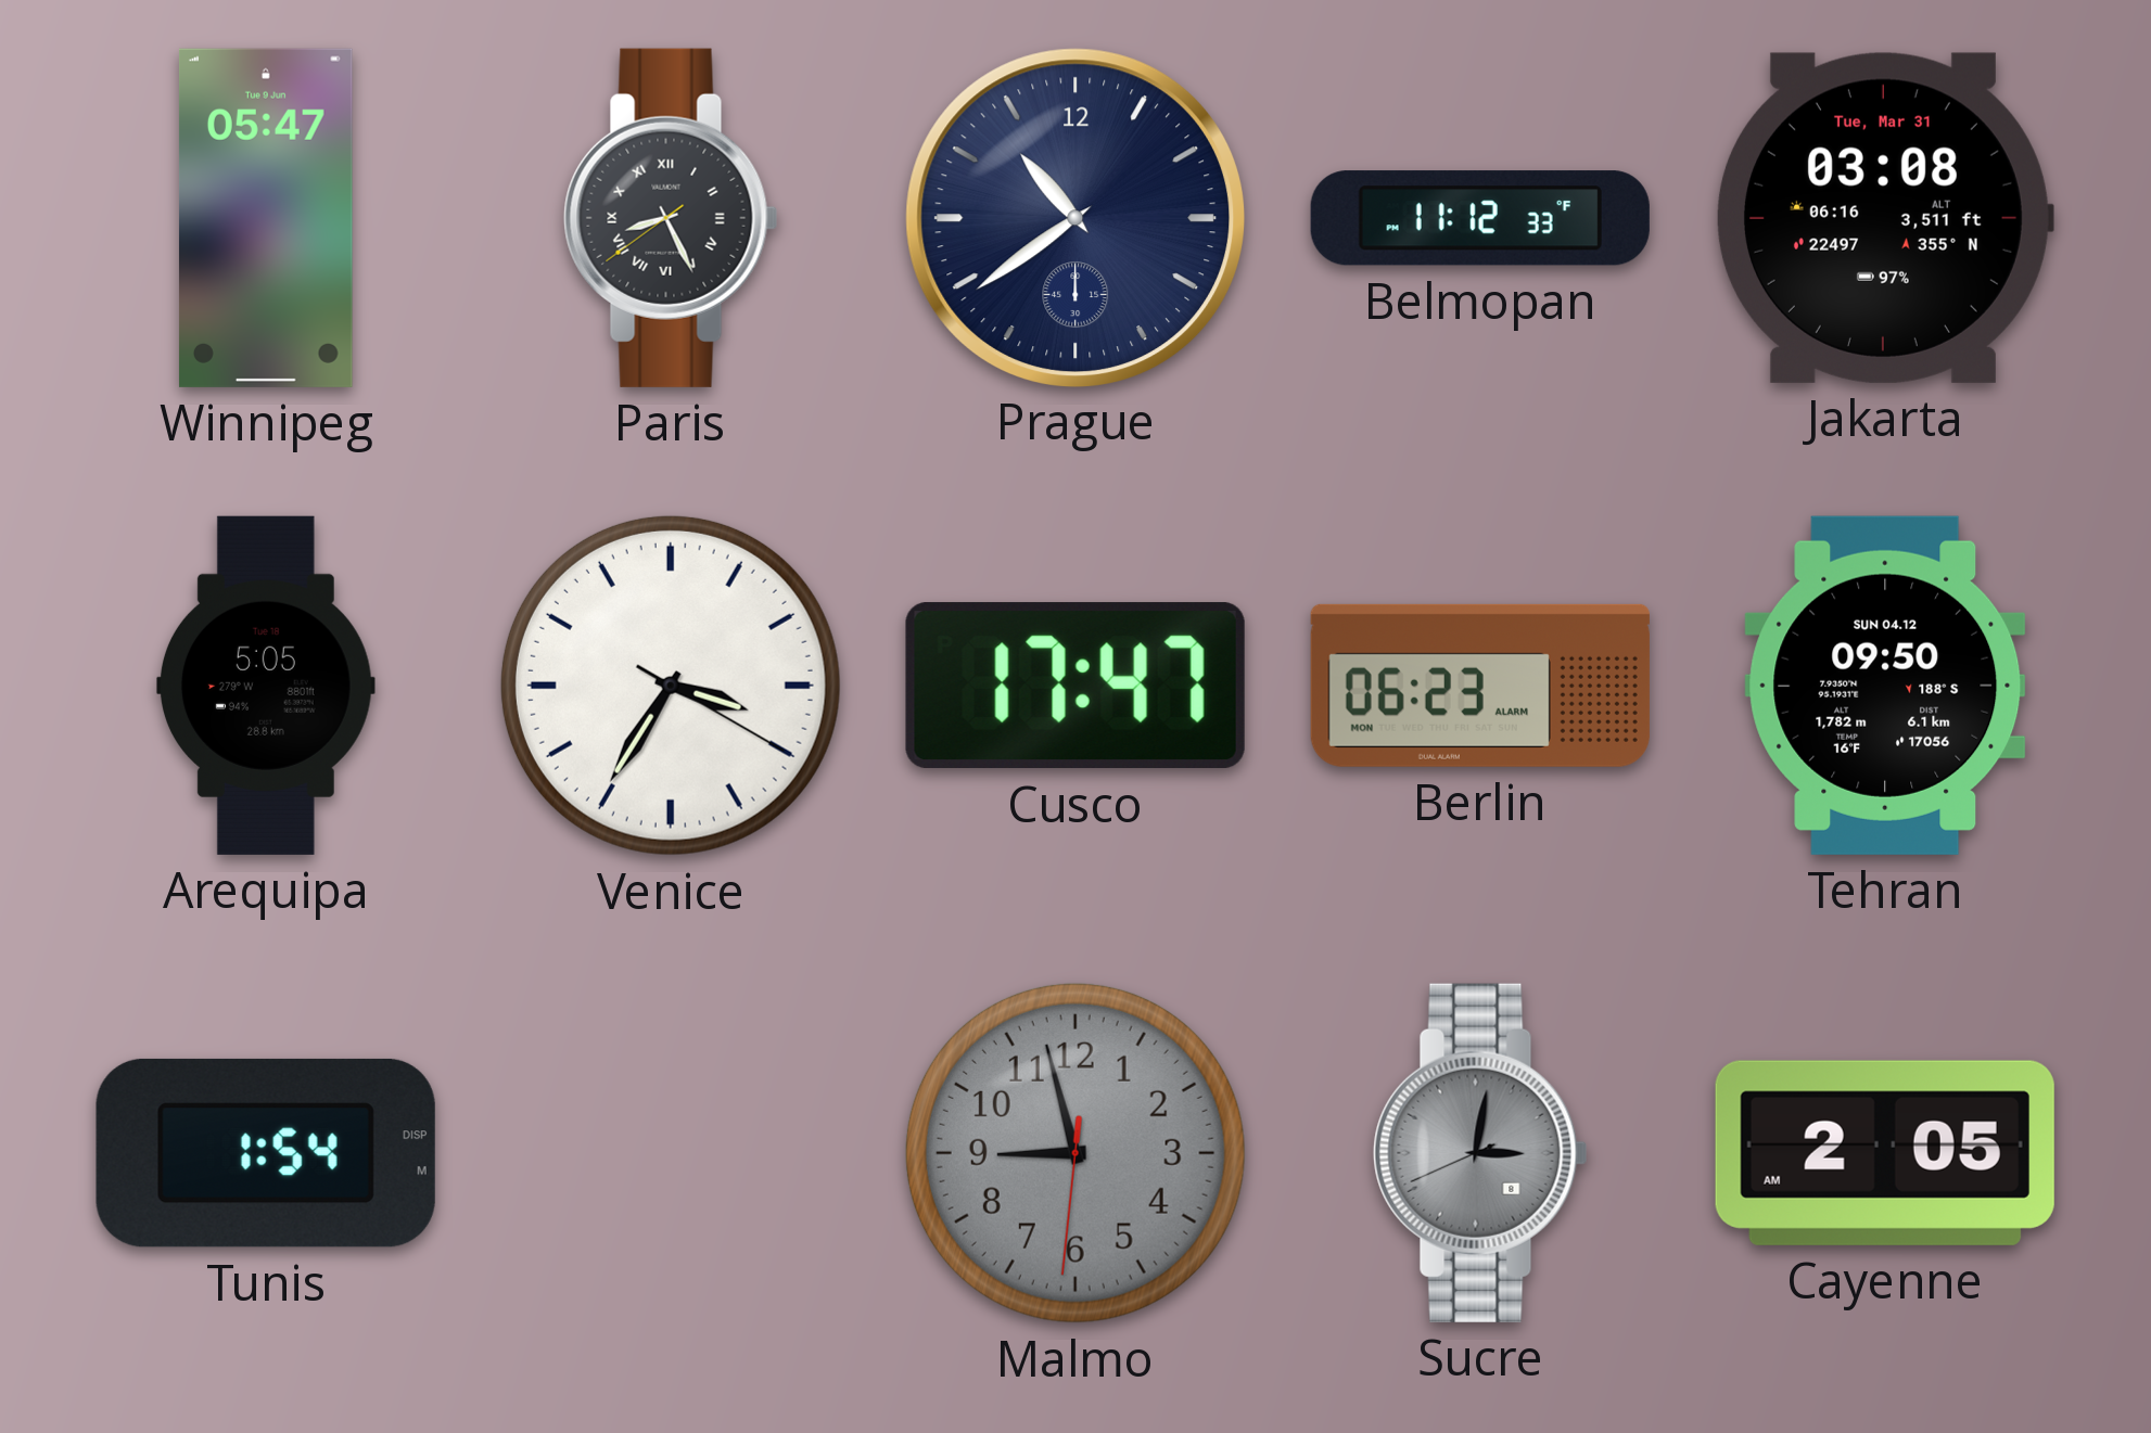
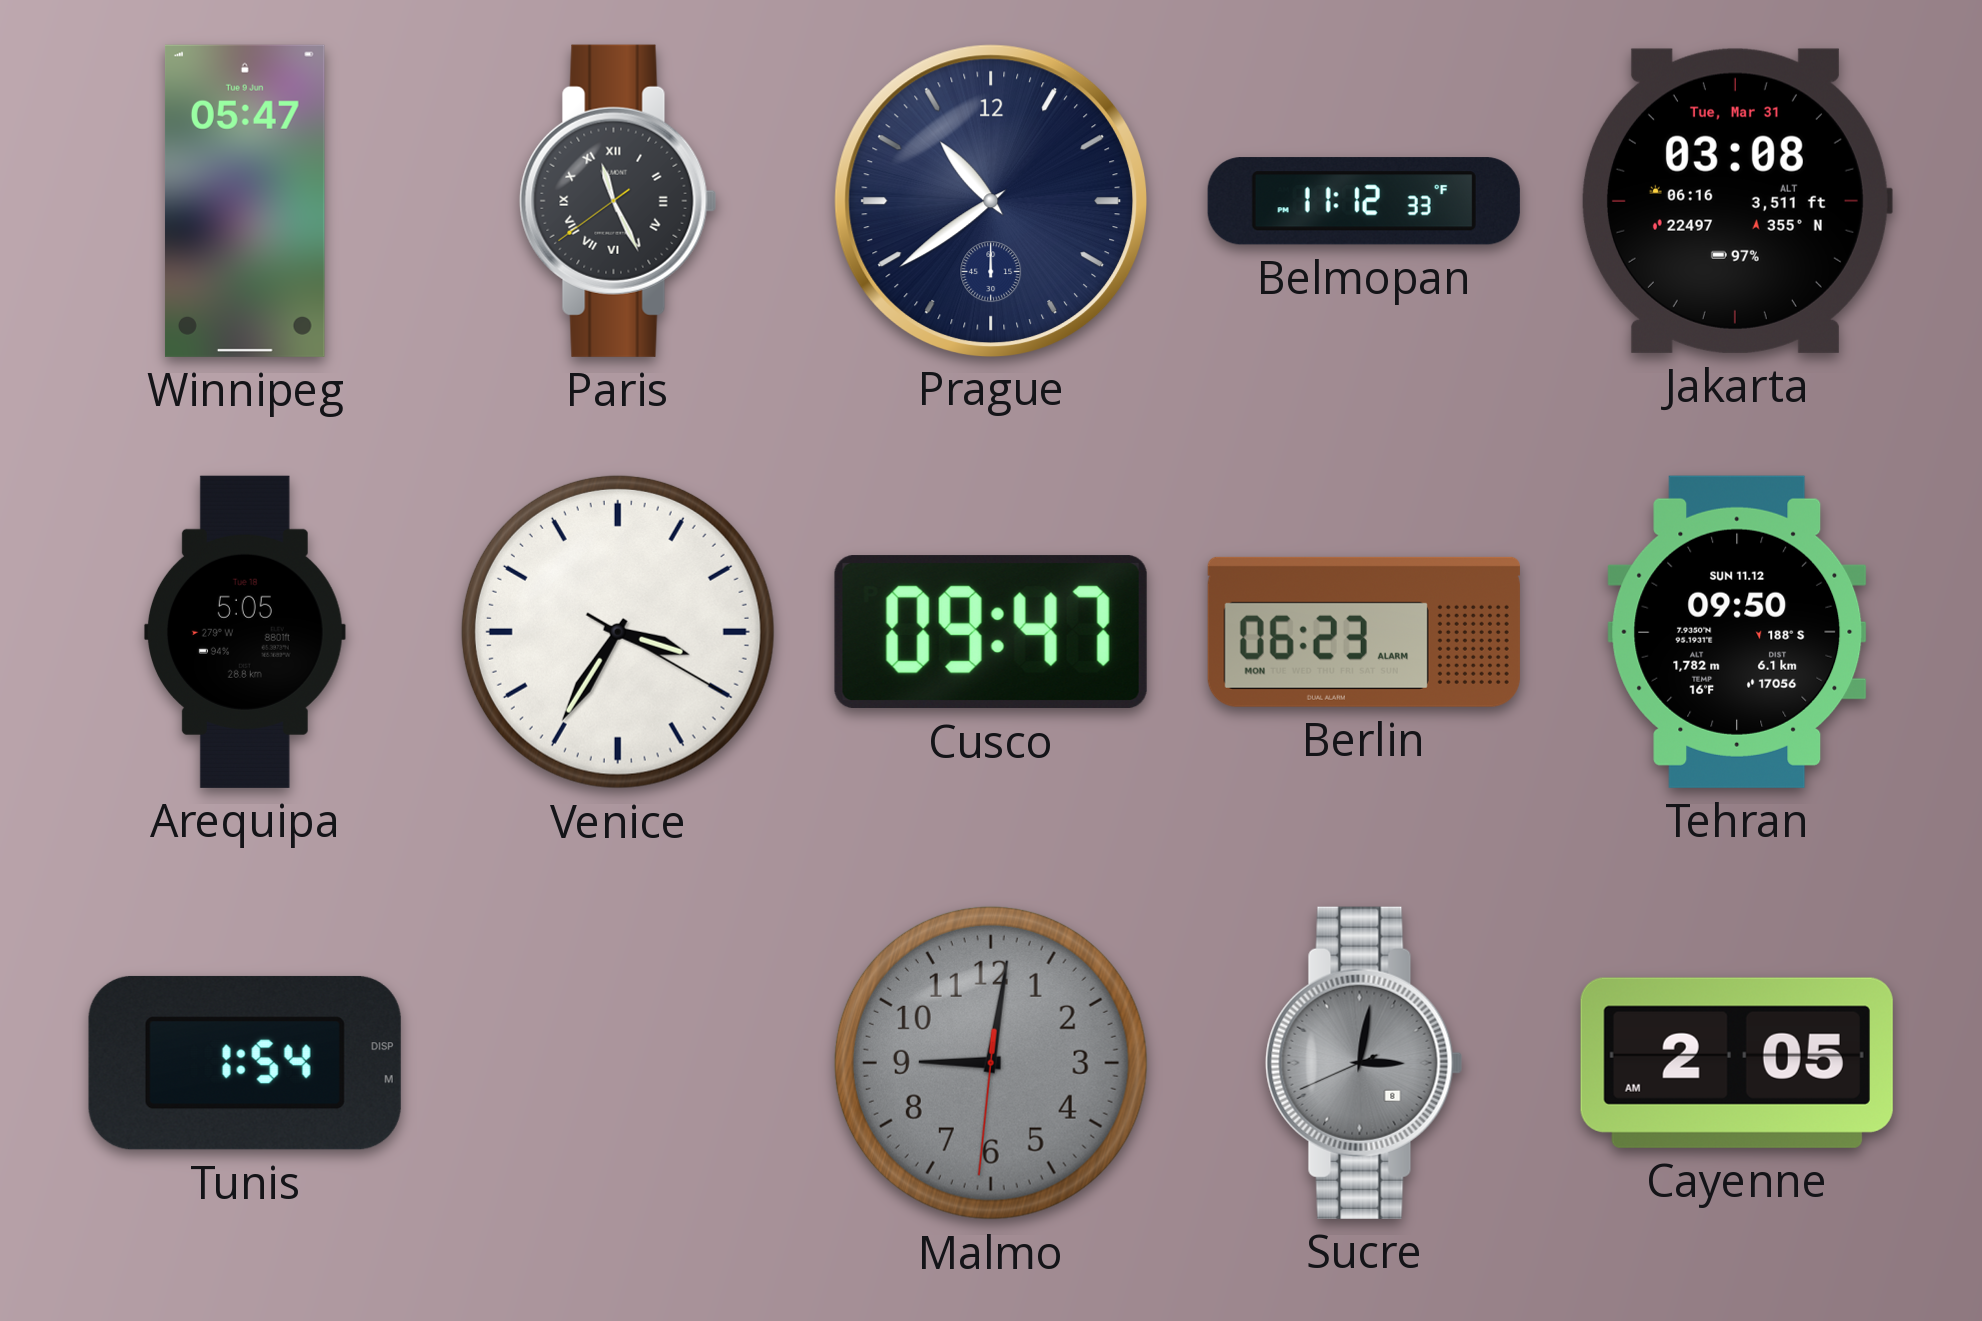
Paris: 8:25 -> 11:25
Cusco: 17:47 -> 09:47
Tehran date: SUN 04.12 -> SUN 11.12
Malmo: 8:57 -> 9:01
